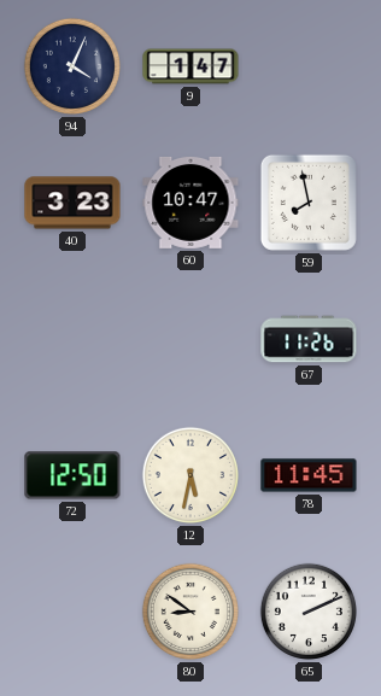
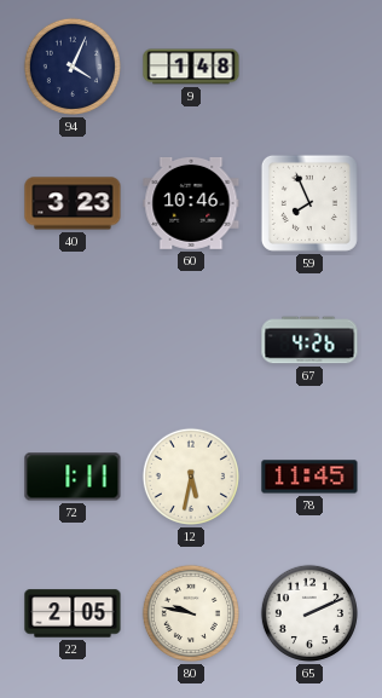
9: 1:47 -> 1:48
60: 10:47 -> 10:46
59: 7:58 -> 7:56
67: 11:26 -> 4:26
72: 12:50 -> 1:11
22: none -> 2:05
80: 8:51 -> 9:47
